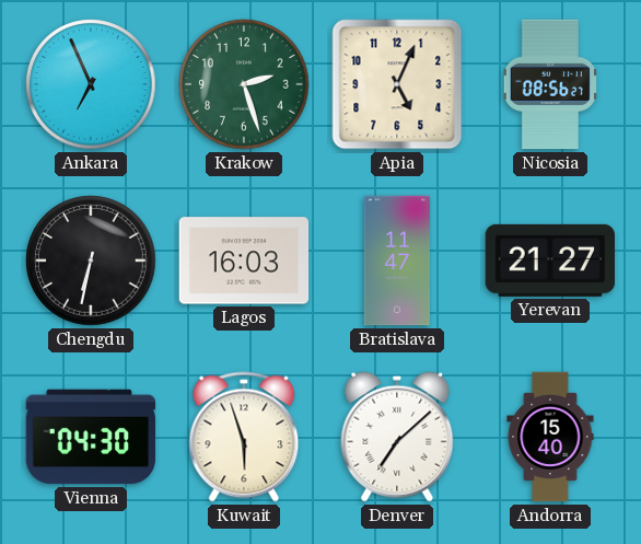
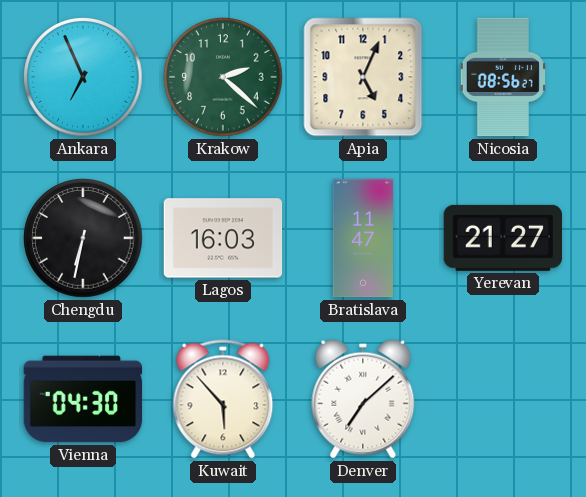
Krakow: 2:27 -> 2:22
Kuwait: 5:57 -> 5:53
Andorra: 15:40 -> none
